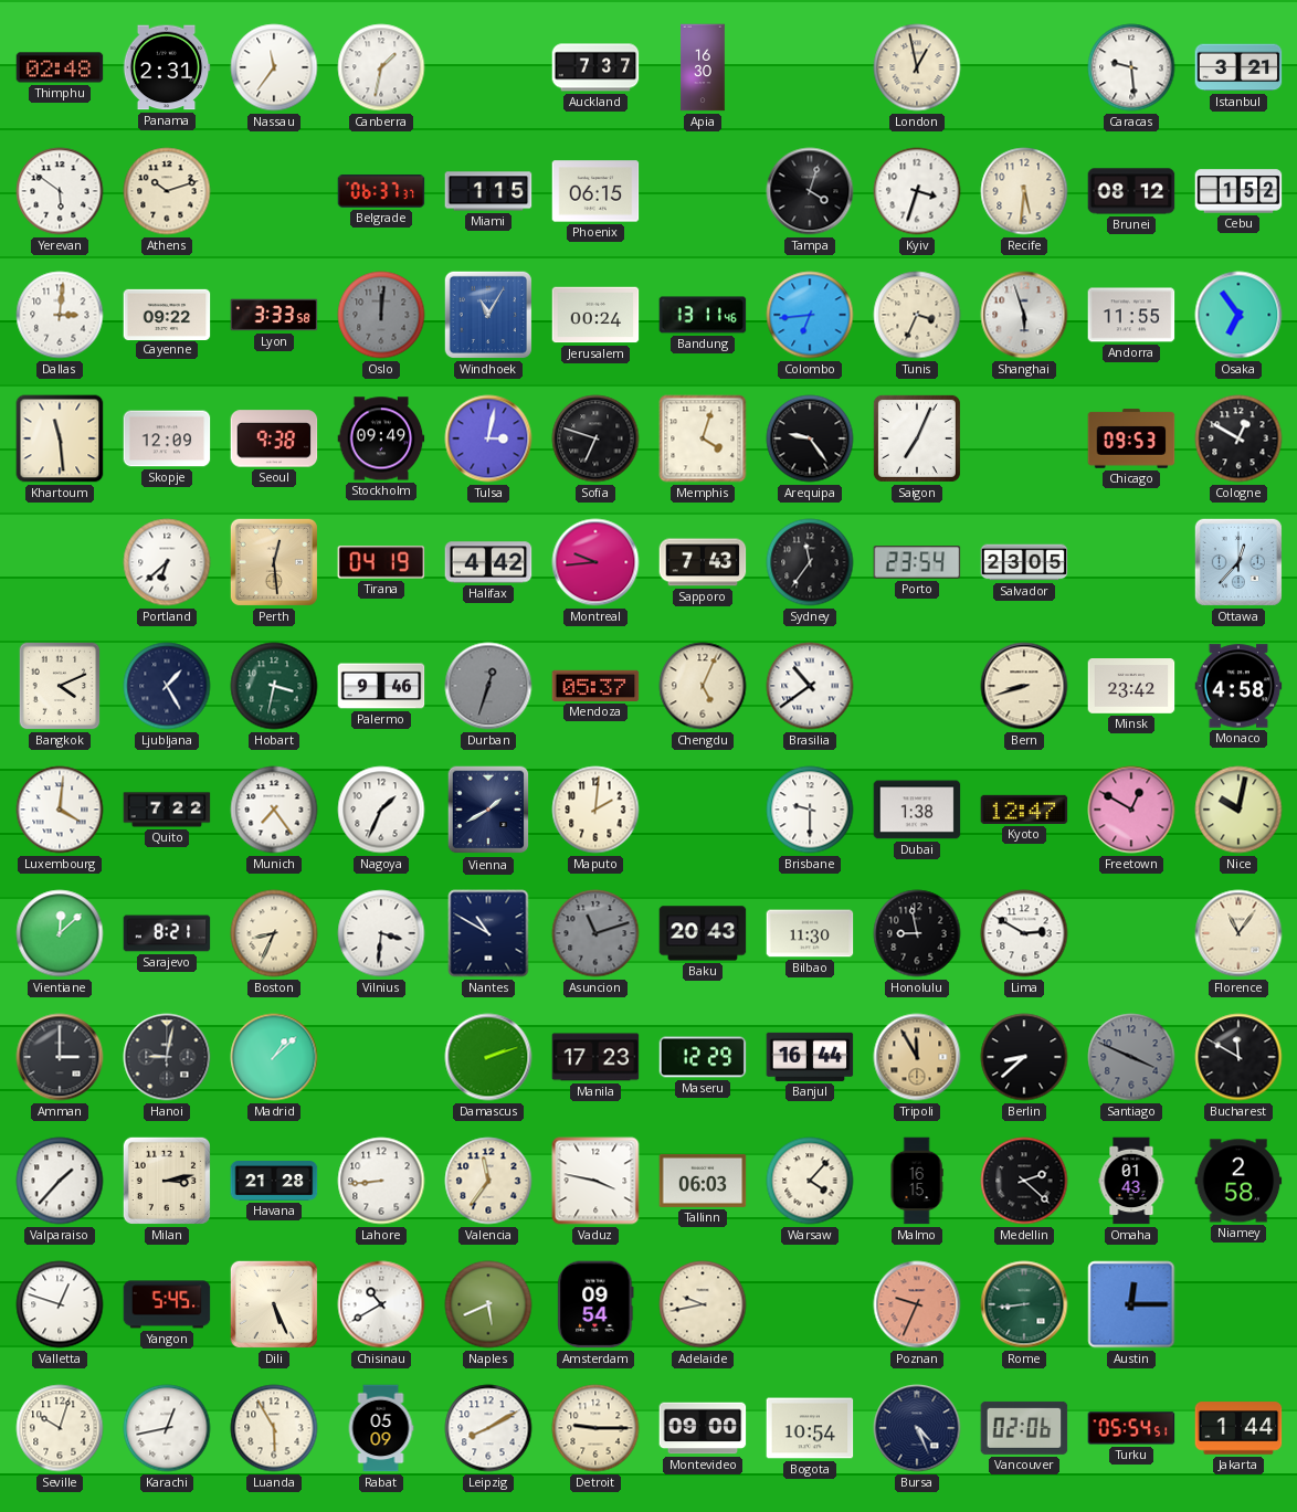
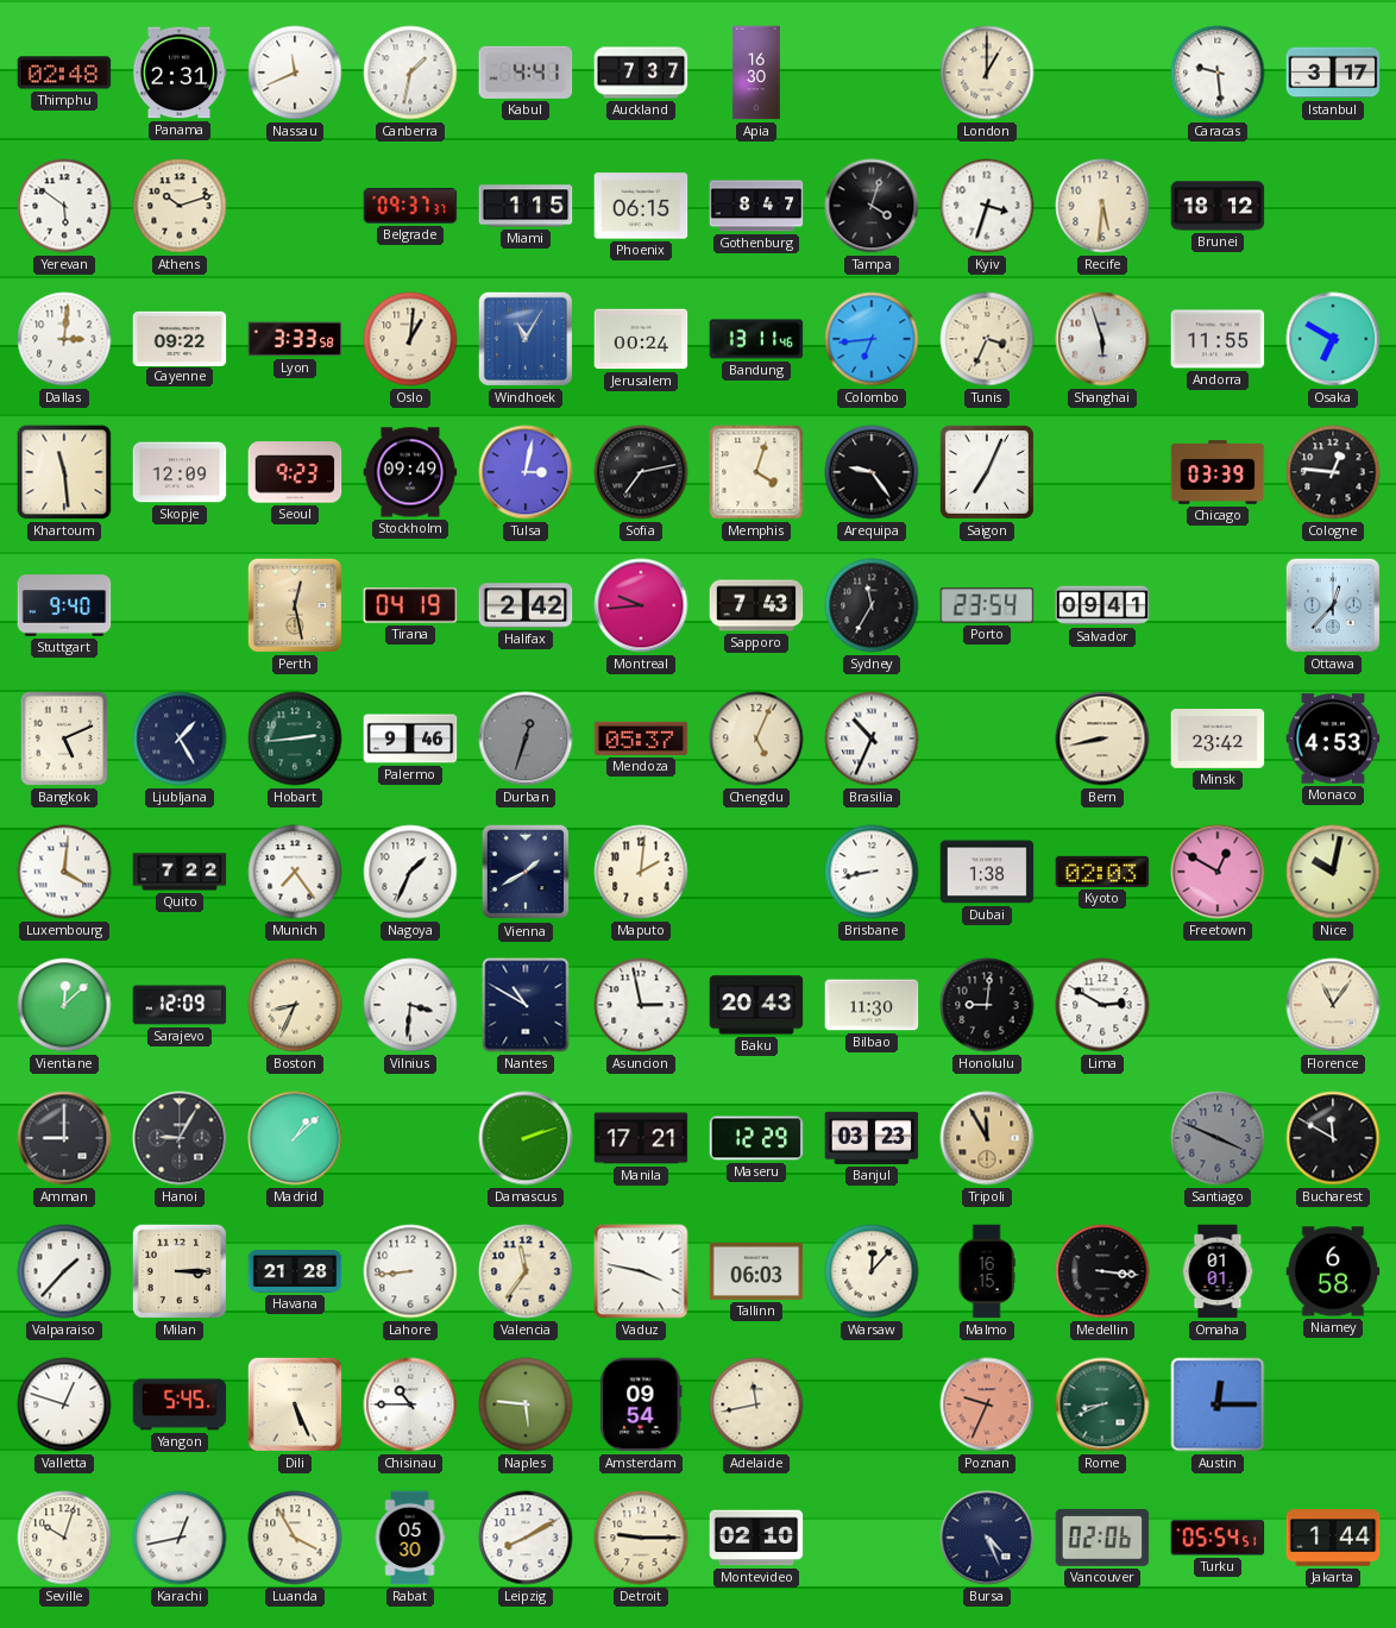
Nassau: 11:36 -> 11:41
Kabul: none -> 4:41
London: 12:58 -> 1:00
Istanbul: 3:21 -> 3:17
Belgrade: 06:37 -> 09:37
Gothenburg: none -> 8:47
Brunei: 08:12 -> 18:12
Cebu: 1:52 -> none
Oslo: 12:01 -> 1:01
Oslo dial: grey -> cream
Osaka: 6:54 -> 6:50
Seoul: 9:38 -> 9:23
Sofia: 6:48 -> 7:13
Chicago: 09:53 -> 03:39
Cologne: 12:50 -> 12:46
Stuttgart: none -> 9:40
Portland: 6:38 -> none
Perth: 12:29 -> 12:28
Halifax: 4:42 -> 2:42
Sydney: 11:36 -> 11:35
Salvador: 23:05 -> 09:41
Bangkok: 4:11 -> 5:11
Hobart: 3:32 -> 2:44
Brasilia: 10:39 -> 10:34
Bern: 8:42 -> 8:43
Monaco: 4:58 -> 4:53
Brisbane: 9:30 -> 8:43
Kyoto: 12:47 -> 02:03
Sarajevo: 8:21 -> 12:09
Asuncion: 11:12 -> 2:58
Asuncion dial: grey -> white
Honolulu: 8:58 -> 9:01
Amman: 3:00 -> 9:00
Hanoi: 9:02 -> 9:05
Manila: 17:23 -> 17:21
Banjul: 16:44 -> 03:23
Berlin: 8:38 -> none
Milan: 3:13 -> 3:15
Warsaw: 4:07 -> 12:07
Medellin: 2:22 -> 3:16
Omaha: 01:43 -> 01:01
Niamey: 2:58 -> 6:58
Chisinau: 10:40 -> 10:45
Naples: 5:41 -> 5:46
Adelaide: 9:43 -> 11:43
Rome: 8:44 -> 8:41
Luanda: 5:55 -> 3:55
Rabat: 05:09 -> 05:30
Montevideo: 09:00 -> 02:10
Bogota: 10:54 -> none
